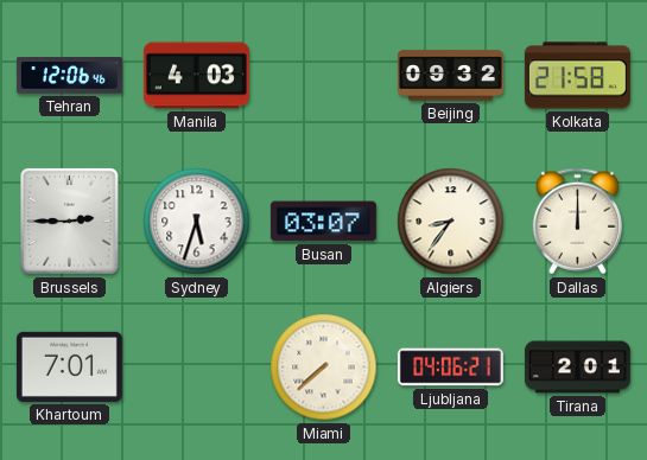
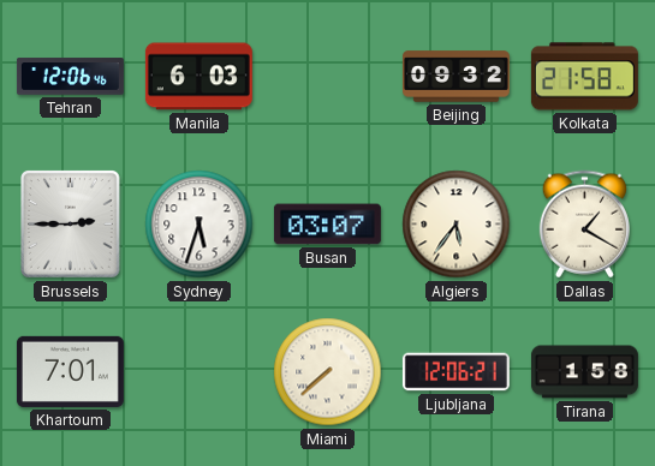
Manila: 4:03 -> 6:03
Algiers: 8:36 -> 5:36
Dallas: 12:00 -> 1:20
Ljubljana: 04:06 -> 12:06
Tirana: 2:01 -> 1:58
